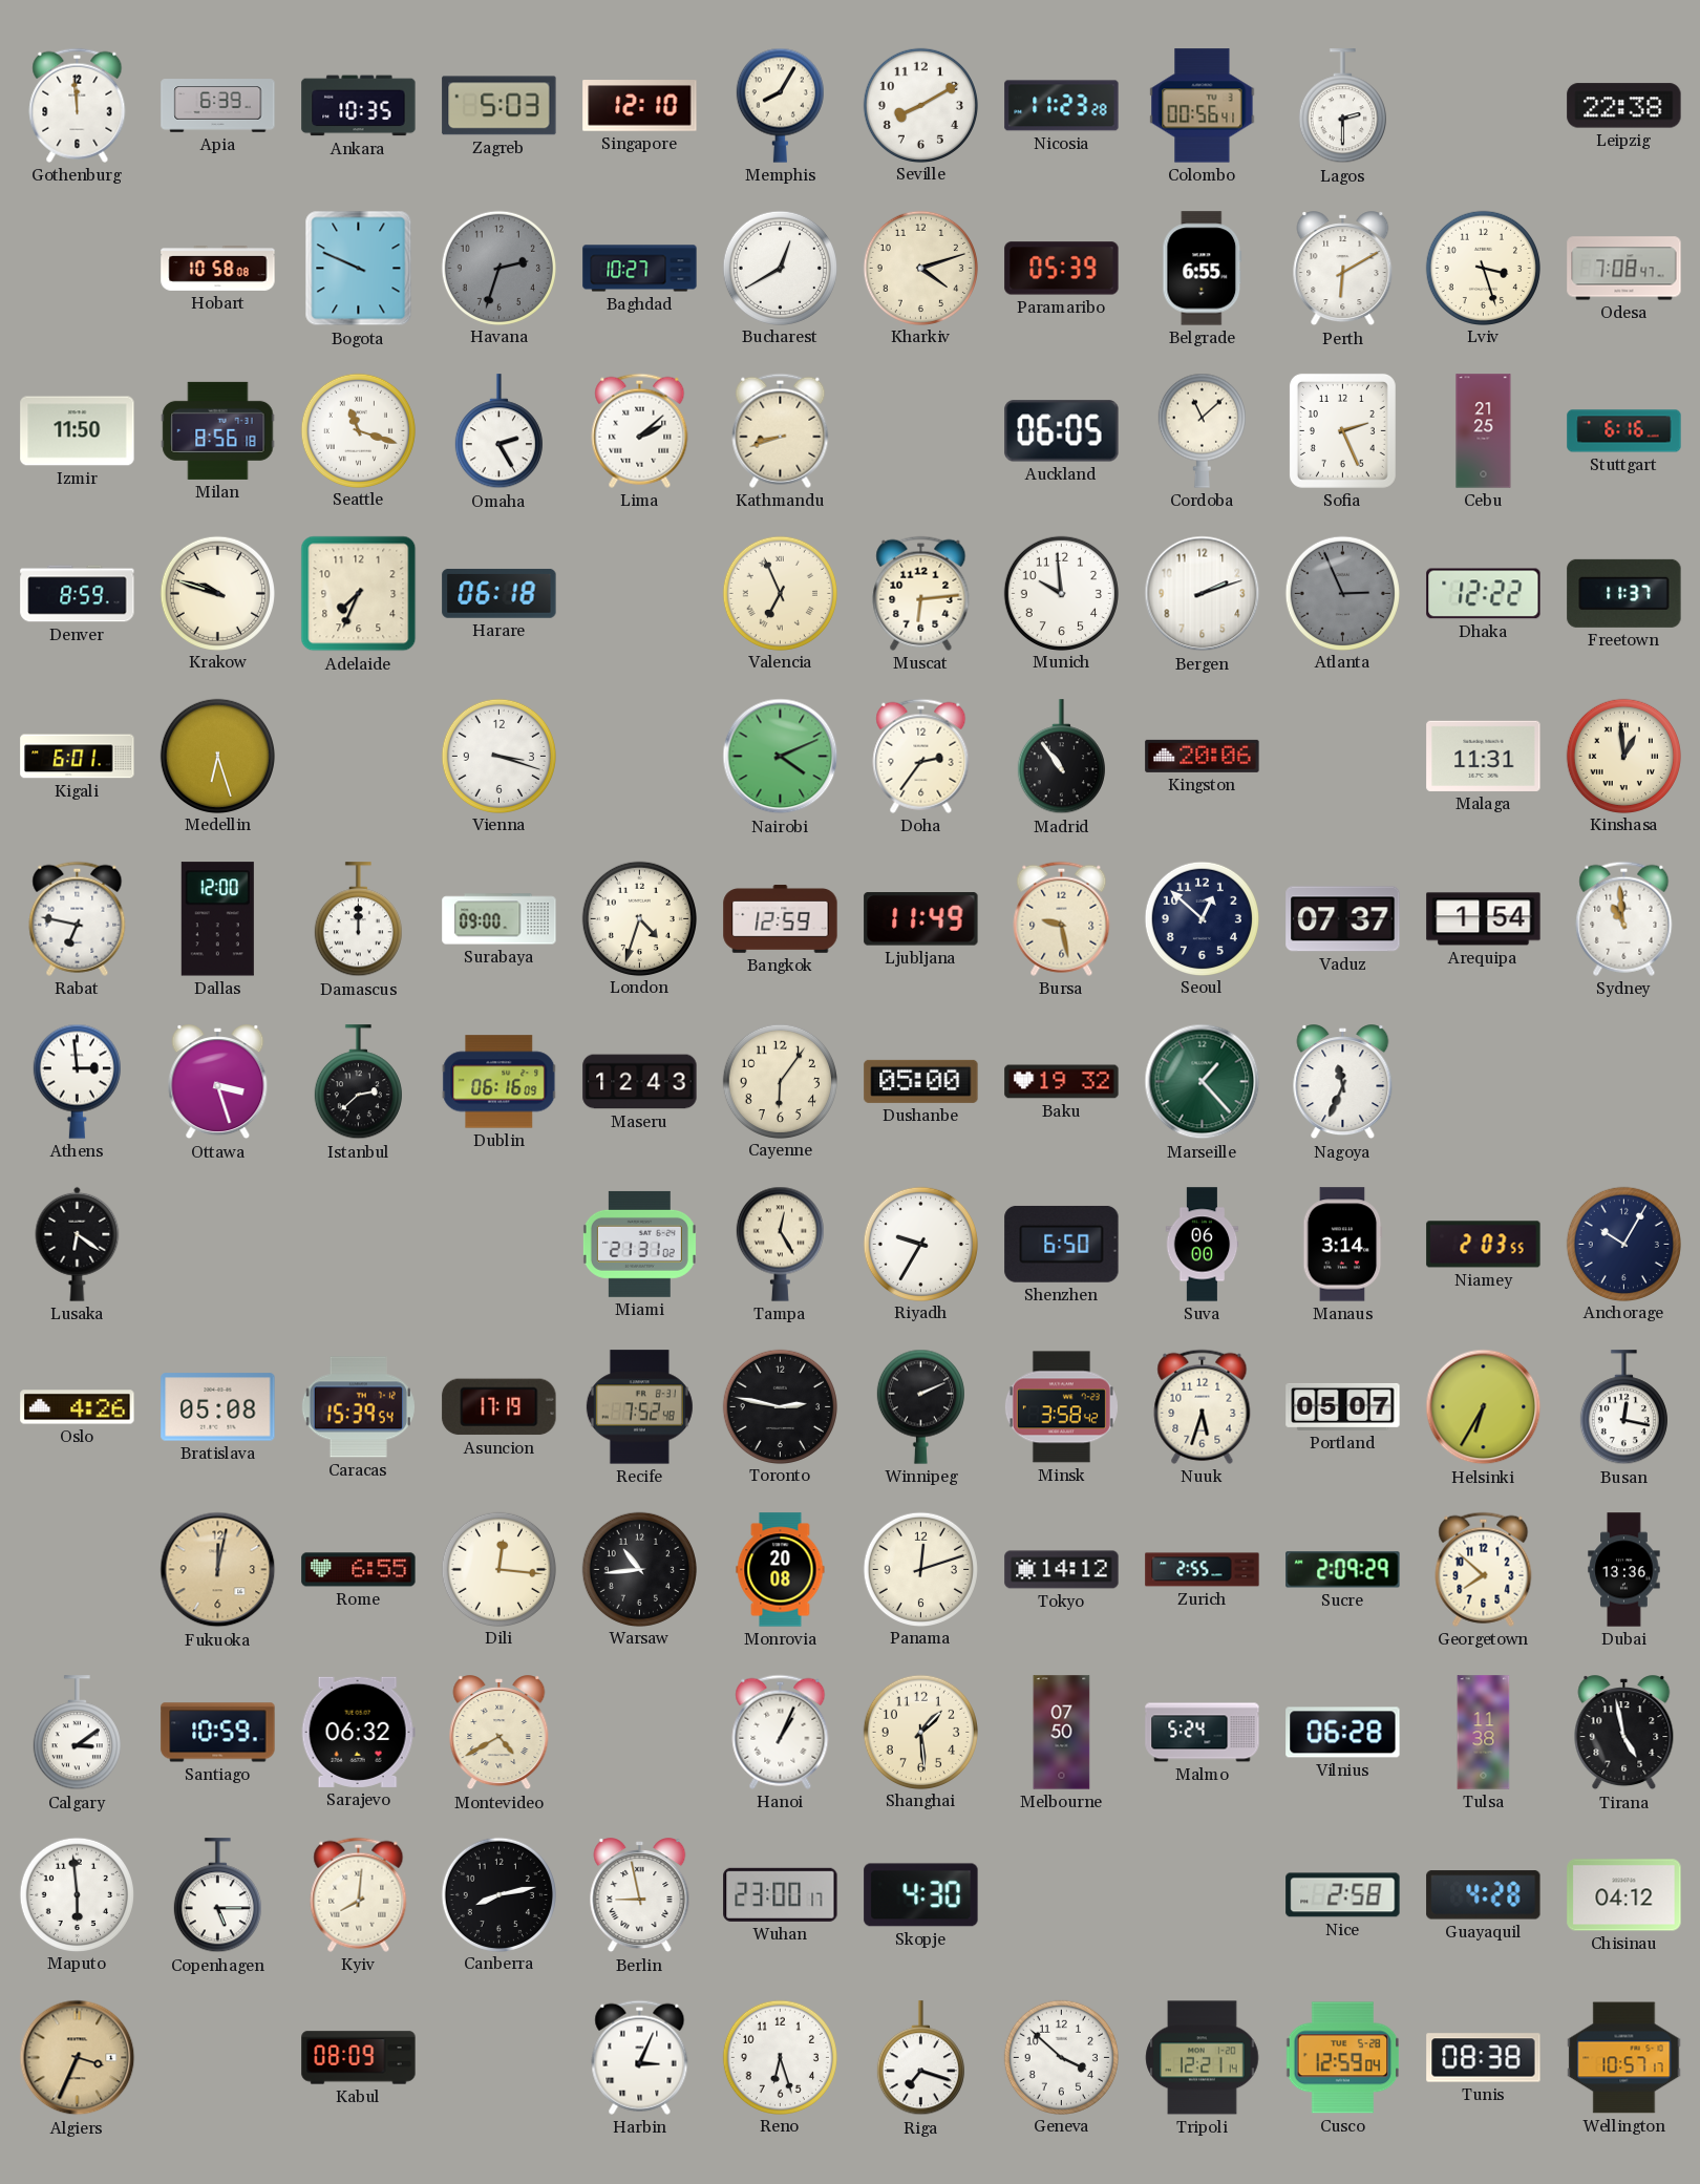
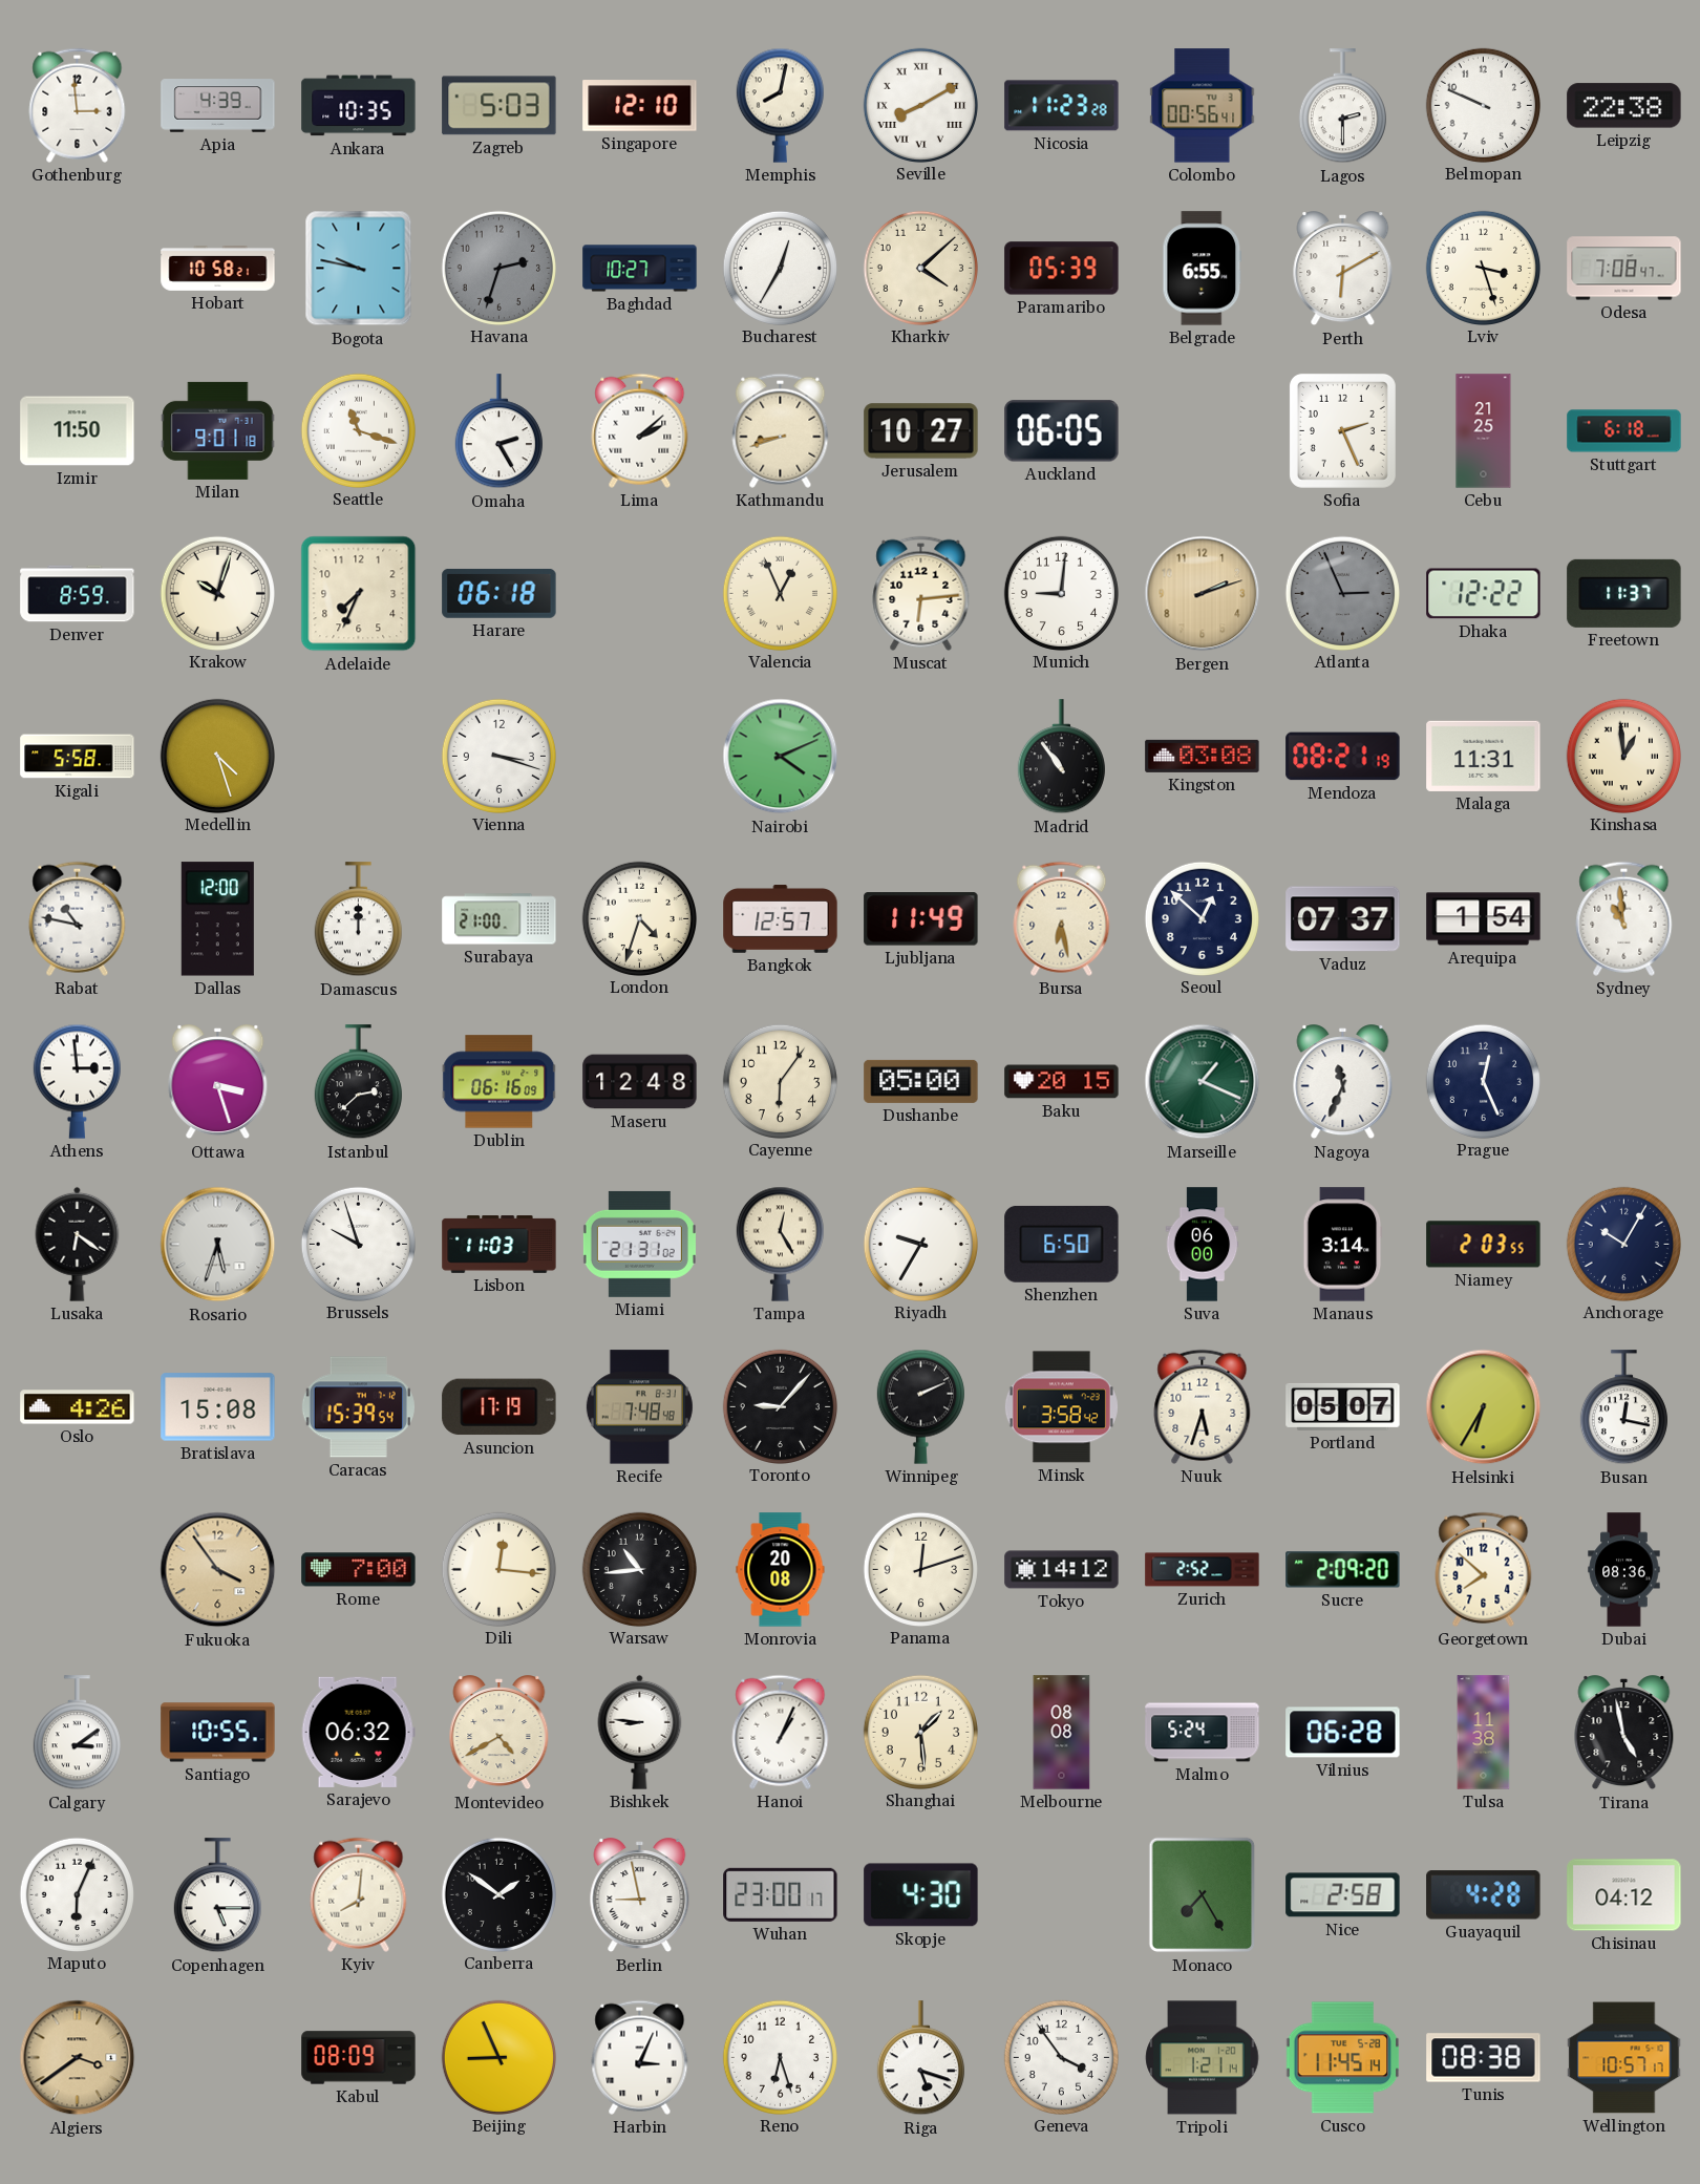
Gothenburg: 11:59 -> 2:59
Apia: 6:39 -> 4:39
Memphis: 8:05 -> 8:02
Seville numerals: Arabic -> Roman
Belmopan: none -> 9:49
Hobart: 10:58:08 -> 10:58:21
Bogota: 9:49 -> 9:47
Bucharest: 12:40 -> 12:35
Kharkiv: 4:12 -> 4:08
Milan: 8:56 -> 9:01
Jerusalem: none -> 10:27
Cordoba: 11:08 -> none
Stuttgart: 6:16 -> 6:18
Krakow: 9:48 -> 10:03
Valencia: 6:56 -> 12:56
Munich: 9:59 -> 9:01
Bergen dial: white -> champagne
Kigali: 6:01 -> 5:58
Medellin: 6:27 -> 4:27
Doha: 2:36 -> none
Kingston: 20:06 -> 03:08
Mendoza: none -> 08:21
Rabat: 6:47 -> 10:47
Surabaya: 09:00 -> 21:00
Bangkok: 12:59 -> 12:57
Bursa: 9:28 -> 6:28
Maseru: 12:43 -> 12:48
Baku: 19:32 -> 20:15
Marseille: 1:23 -> 1:19
Prague: none -> 12:26
Rosario: none -> 5:33
Brussels: none -> 9:57
Lisbon: none -> 11:03
Bratislava: 05:08 -> 15:08
Recife: 7:52 -> 7:48
Toronto: 2:47 -> 9:07
Fukuoka: 12:02 -> 3:54
Rome: 6:55 -> 7:00
Zurich: 2:55 -> 2:52
Sucre: 2:09:29 -> 2:09:20
Dubai: 13:36 -> 08:36
Santiago: 10:59 -> 10:55
Bishkek: none -> 8:46
Melbourne: 07:50 -> 08:08
Maputo: 5:59 -> 6:04
Canberra: 8:13 -> 1:51
Monaco: none -> 7:25
Algiers: 3:34 -> 3:39
Beijing: none -> 8:56
Riga: 7:18 -> 5:18
Geneva: 3:52 -> 3:54
Tripoli: 12:21 -> 1:21
Cusco: 12:59 -> 11:45
